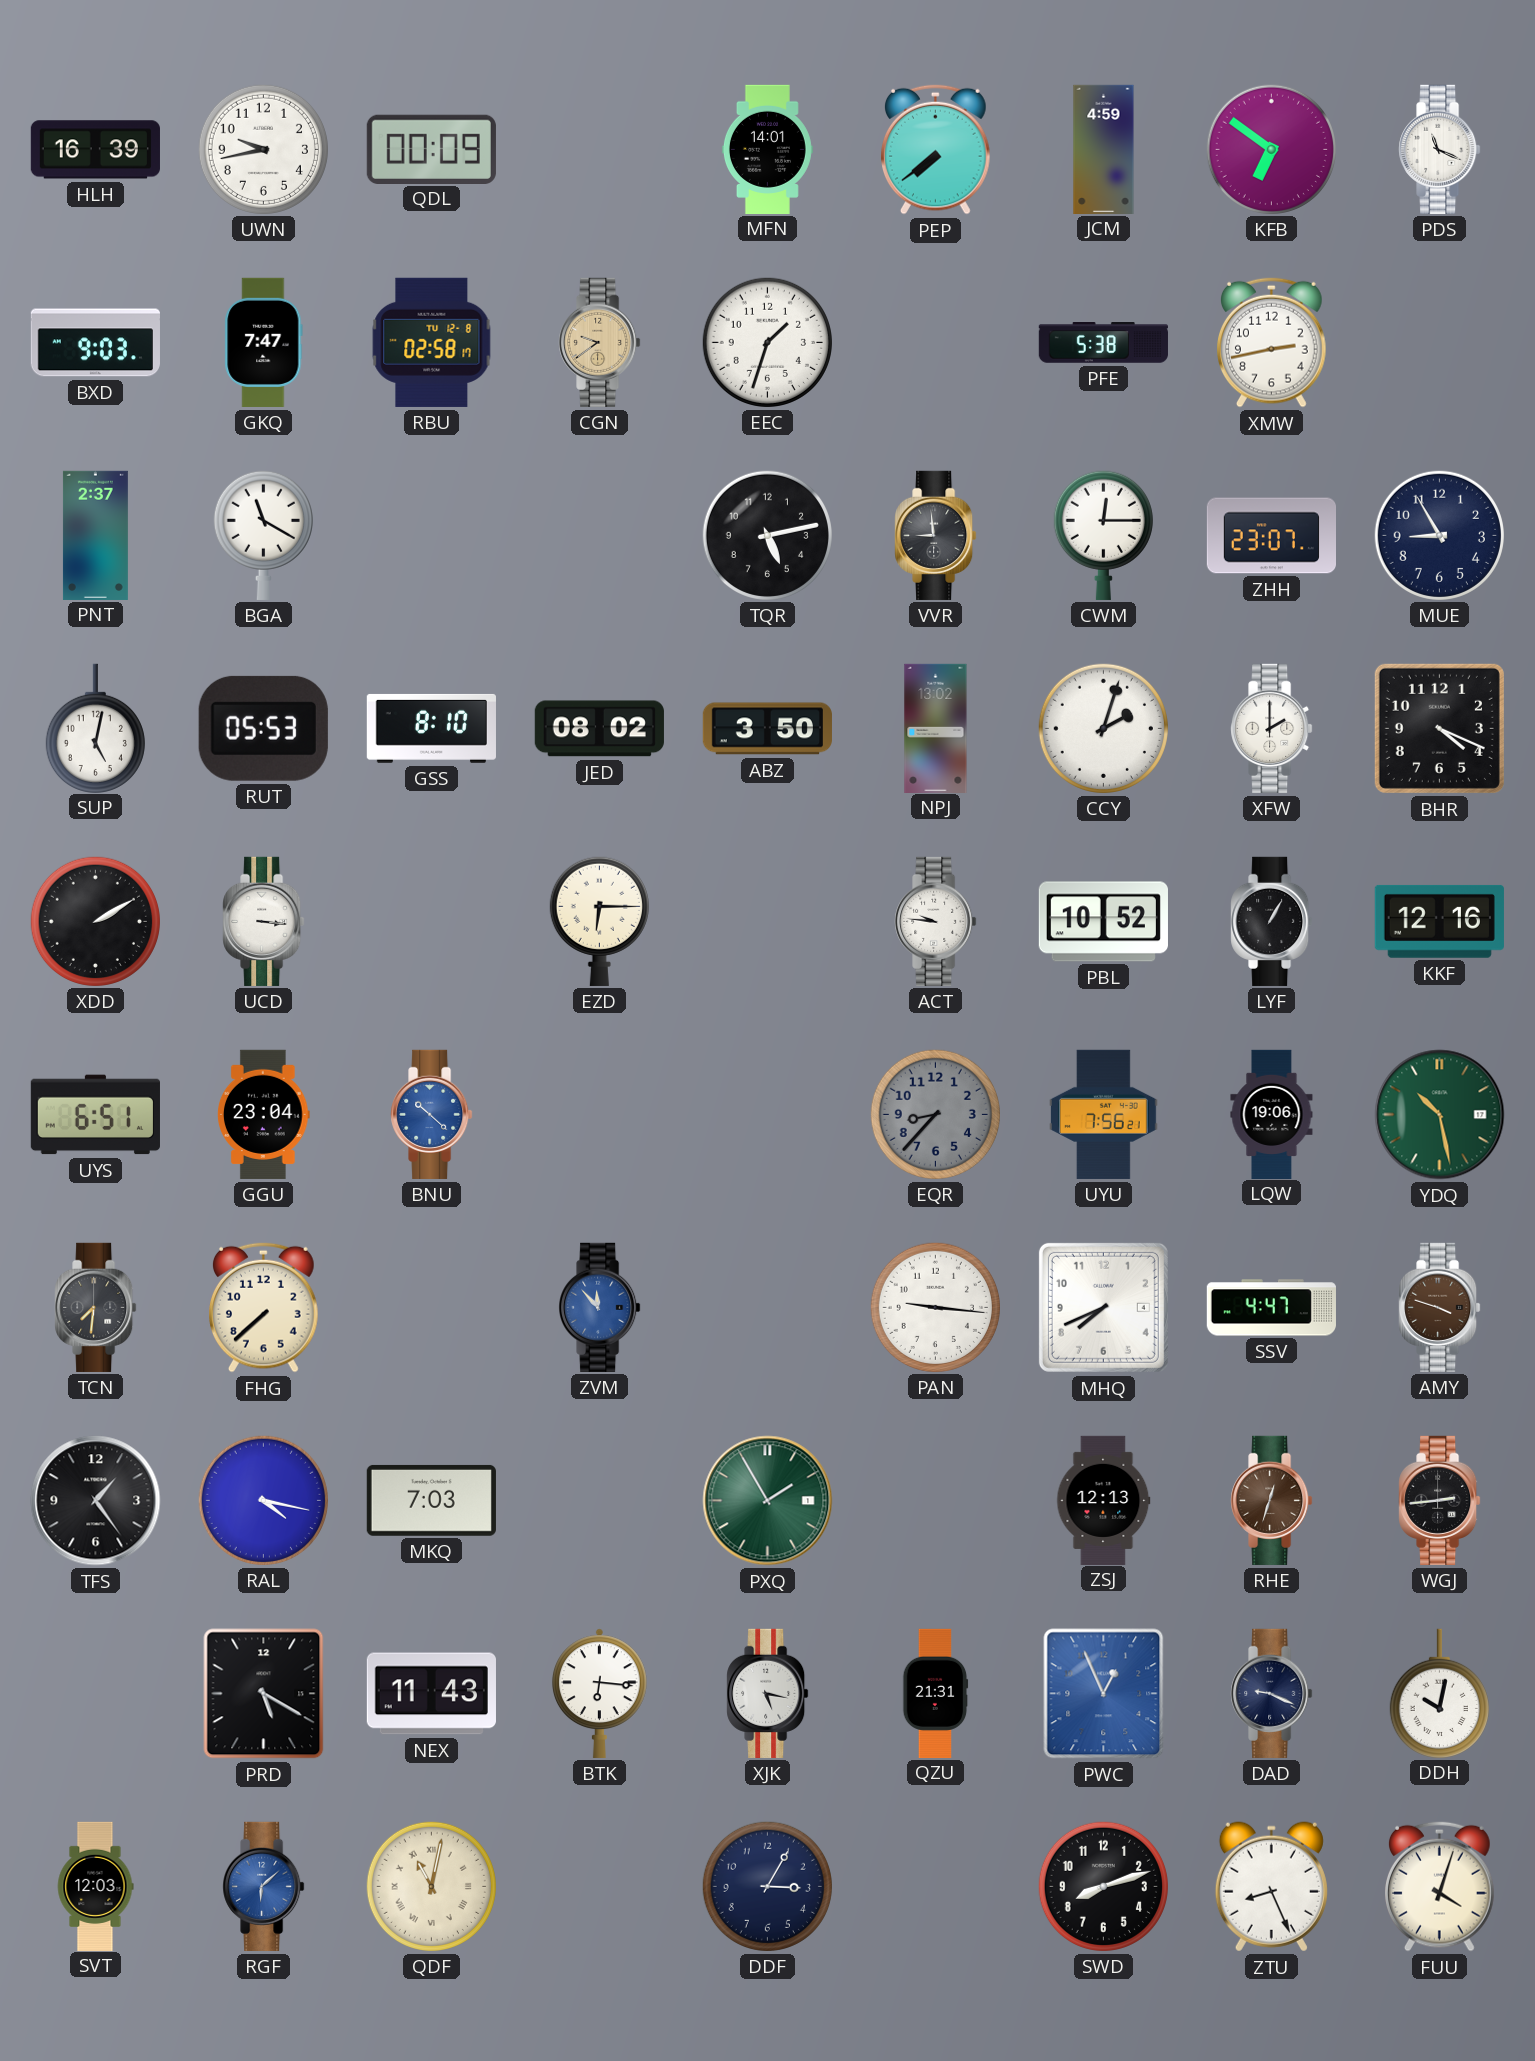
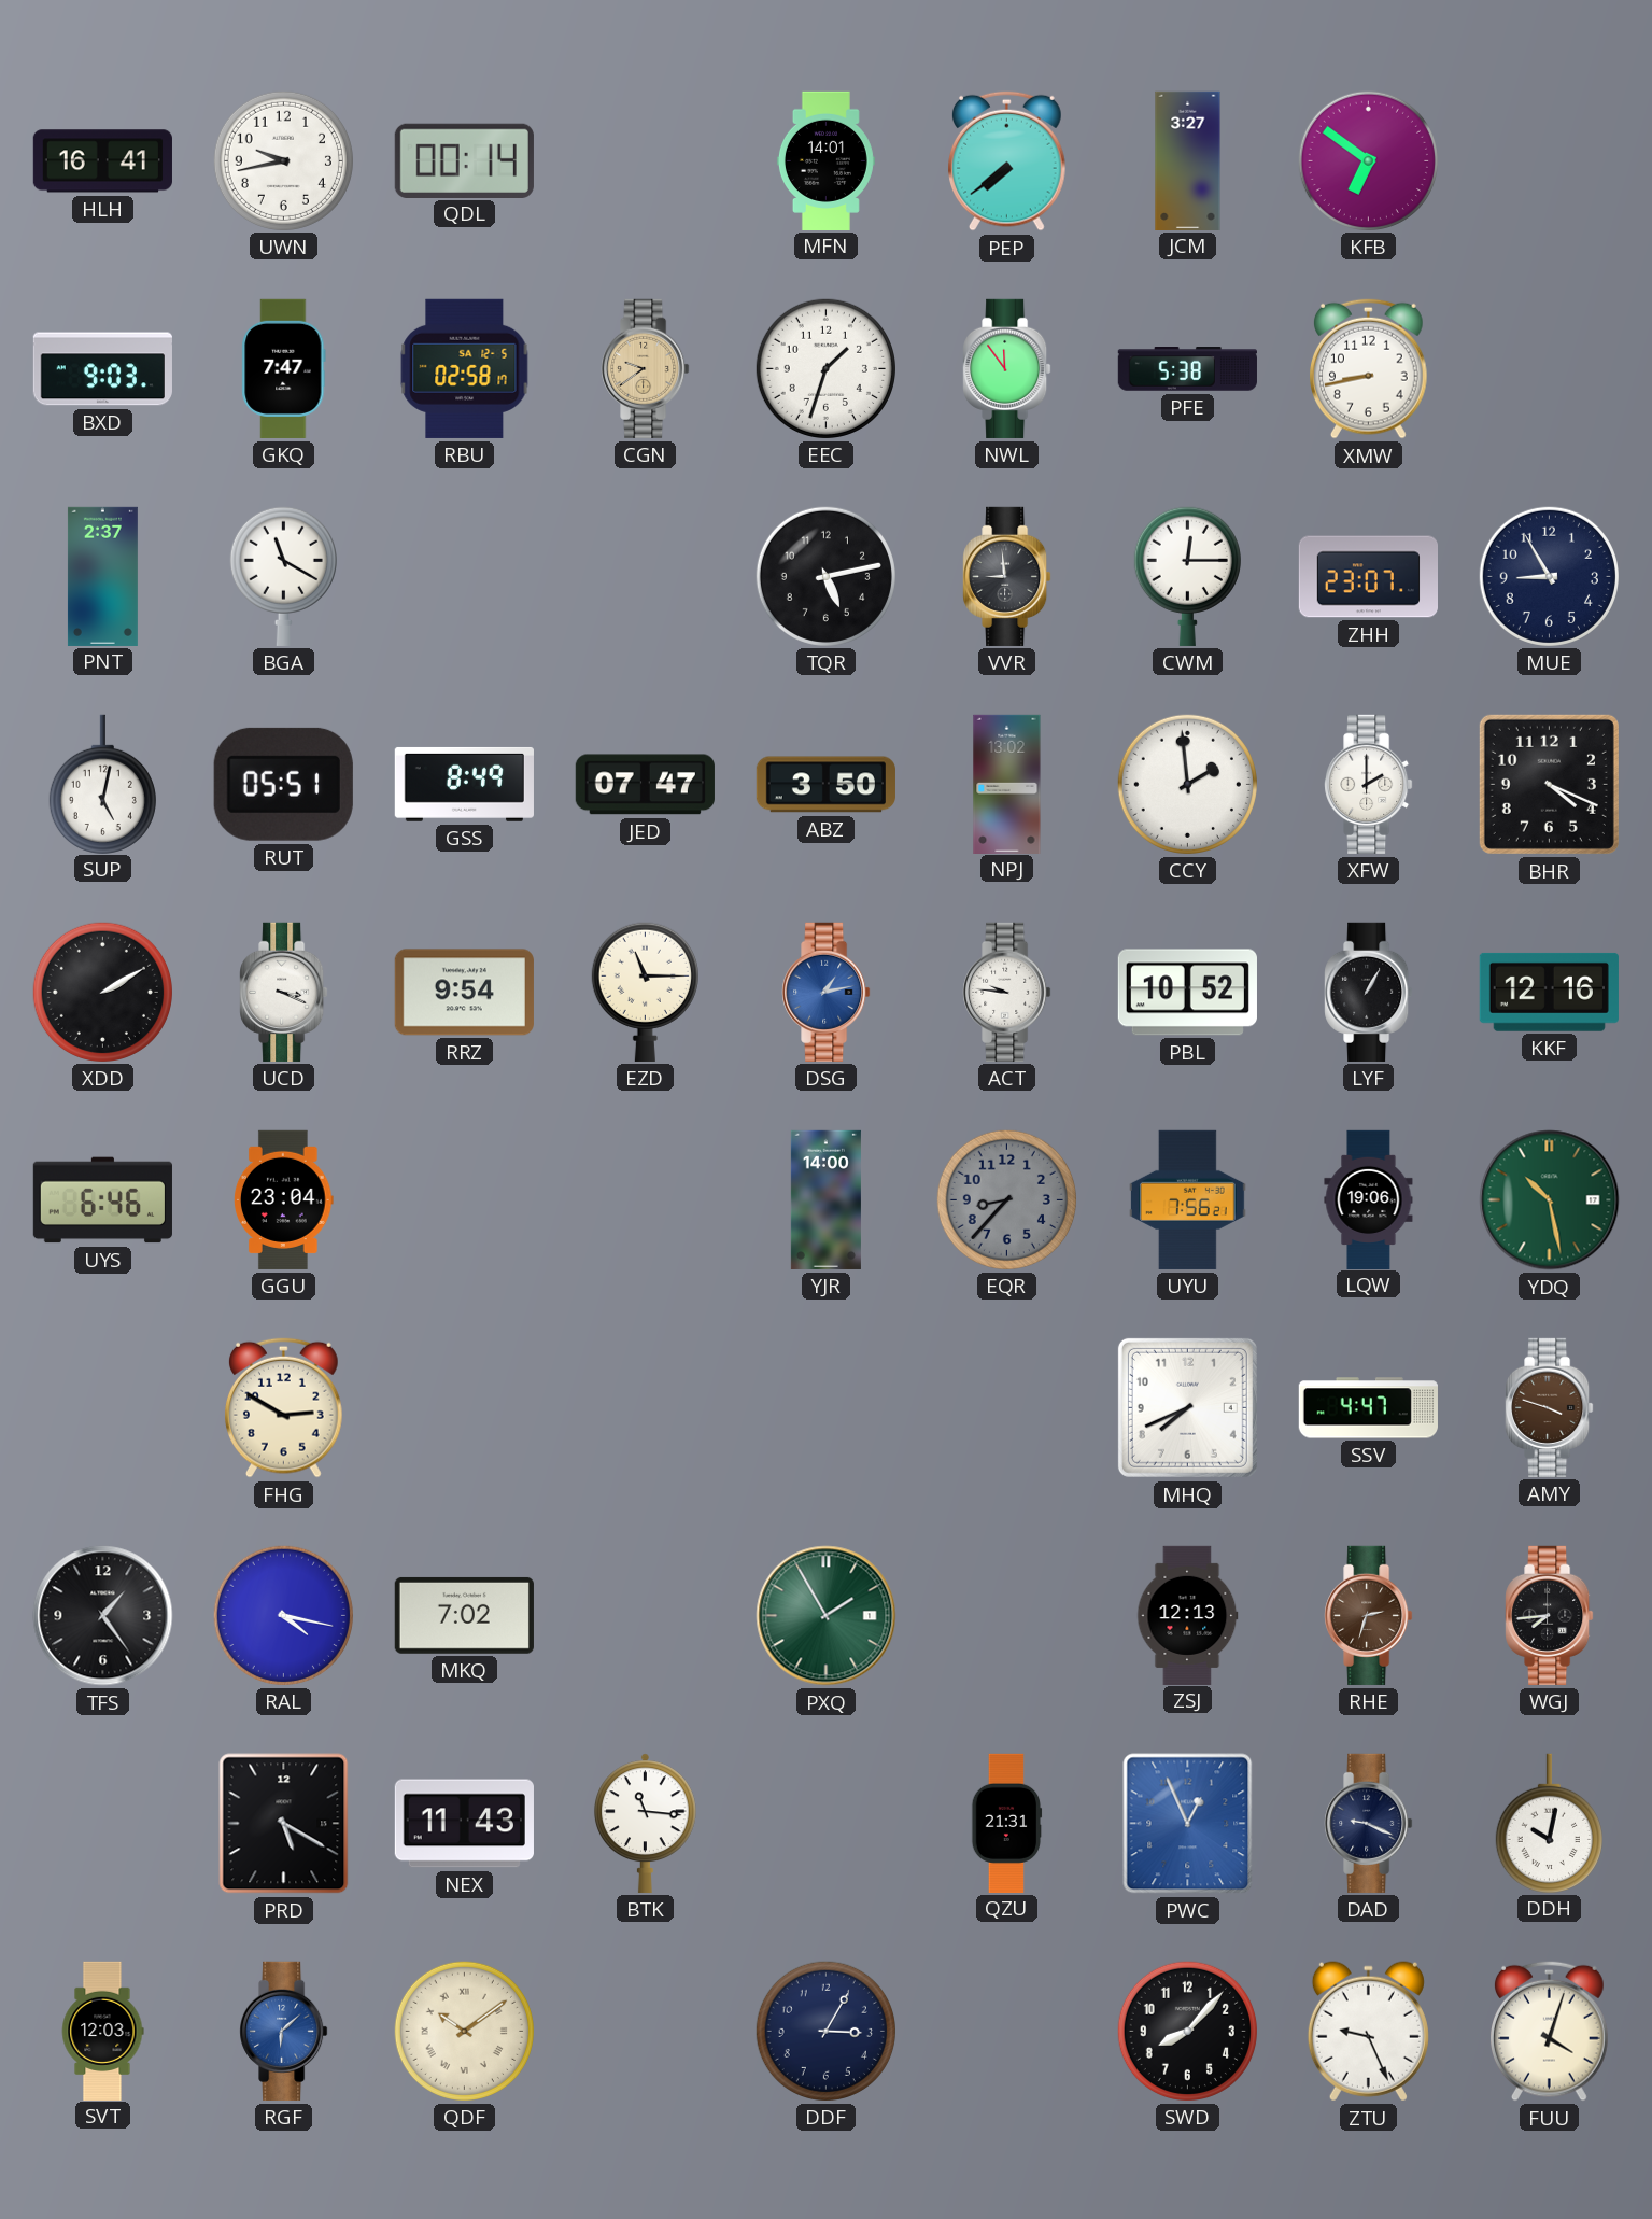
HLH: 16:39 -> 16:41
QDL: 00:09 -> 00:14
JCM: 4:59 -> 3:27
PDS: 11:19 -> none
RBU date: TU 12-8 -> SA 12-5
NWL: none -> 11:54
XMW: 2:43 -> 8:43
RUT: 05:53 -> 05:51
GSS: 8:10 -> 8:49
JED: 08:02 -> 07:47
CCY: 2:03 -> 1:59
UCD: 3:16 -> 3:19
RRZ: none -> 9:54
EZD: 6:15 -> 11:15
DSG: none -> 1:13
UYS: 6:51 -> 6:46
BNU: 10:22 -> none
YJR: none -> 14:00
TCN: 7:31 -> none
FHG: 7:38 -> 2:50
ZVM: 11:53 -> none
PAN: 9:16 -> none
MKQ: 7:03 -> 7:02
RHE: 12:33 -> 2:33
WGJ: 2:44 -> 7:44
BTK: 6:16 -> 11:16
XJK: 5:17 -> none
QDF: 11:02 -> 10:09
SWD: 8:12 -> 8:07
ZTU: 8:26 -> 9:26
